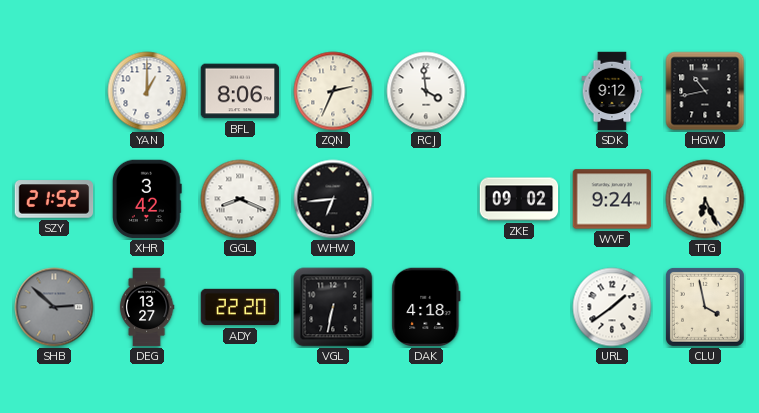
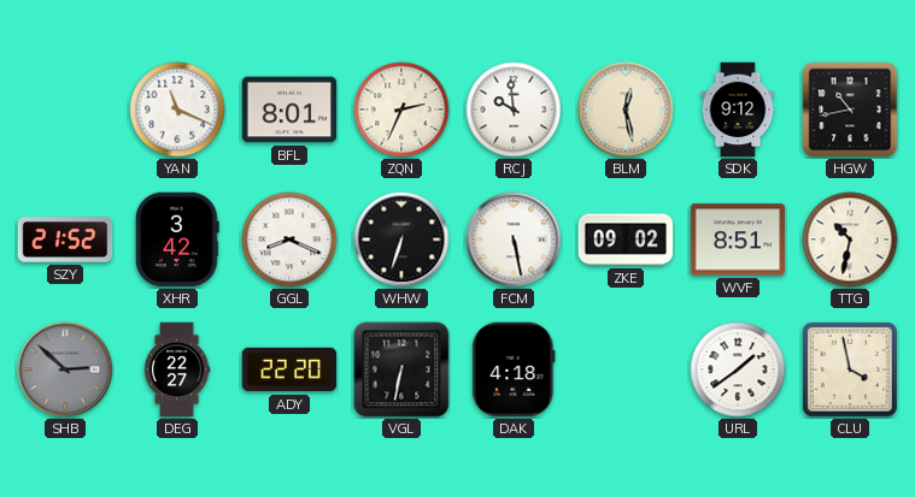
YAN: 1:00 -> 11:19
BFL: 8:06 -> 8:01
RCJ: 3:59 -> 9:59
BLM: none -> 12:28
WHW: 6:44 -> 6:33
FCM: none -> 5:28
WVF: 9:24 -> 8:51
TTG: 6:26 -> 10:32
DEG: 13:27 -> 22:27
